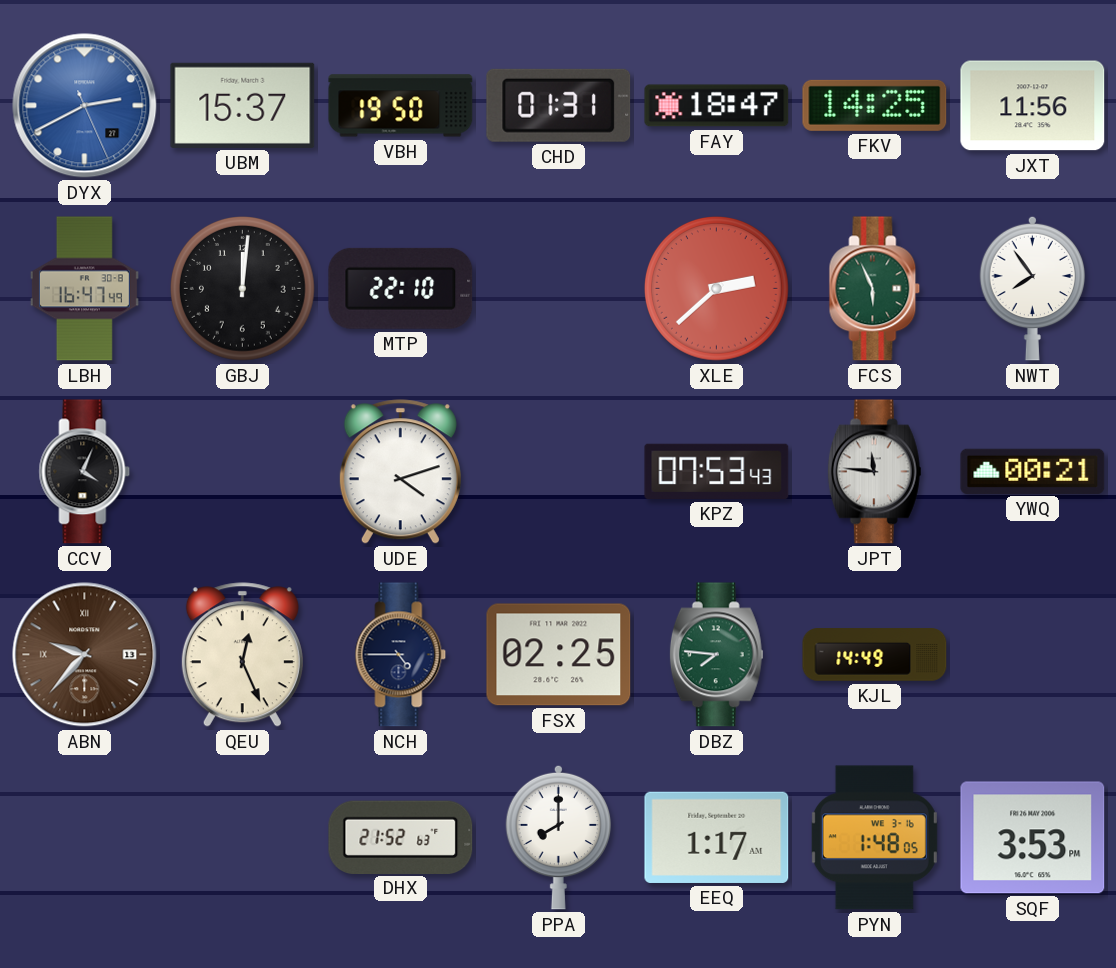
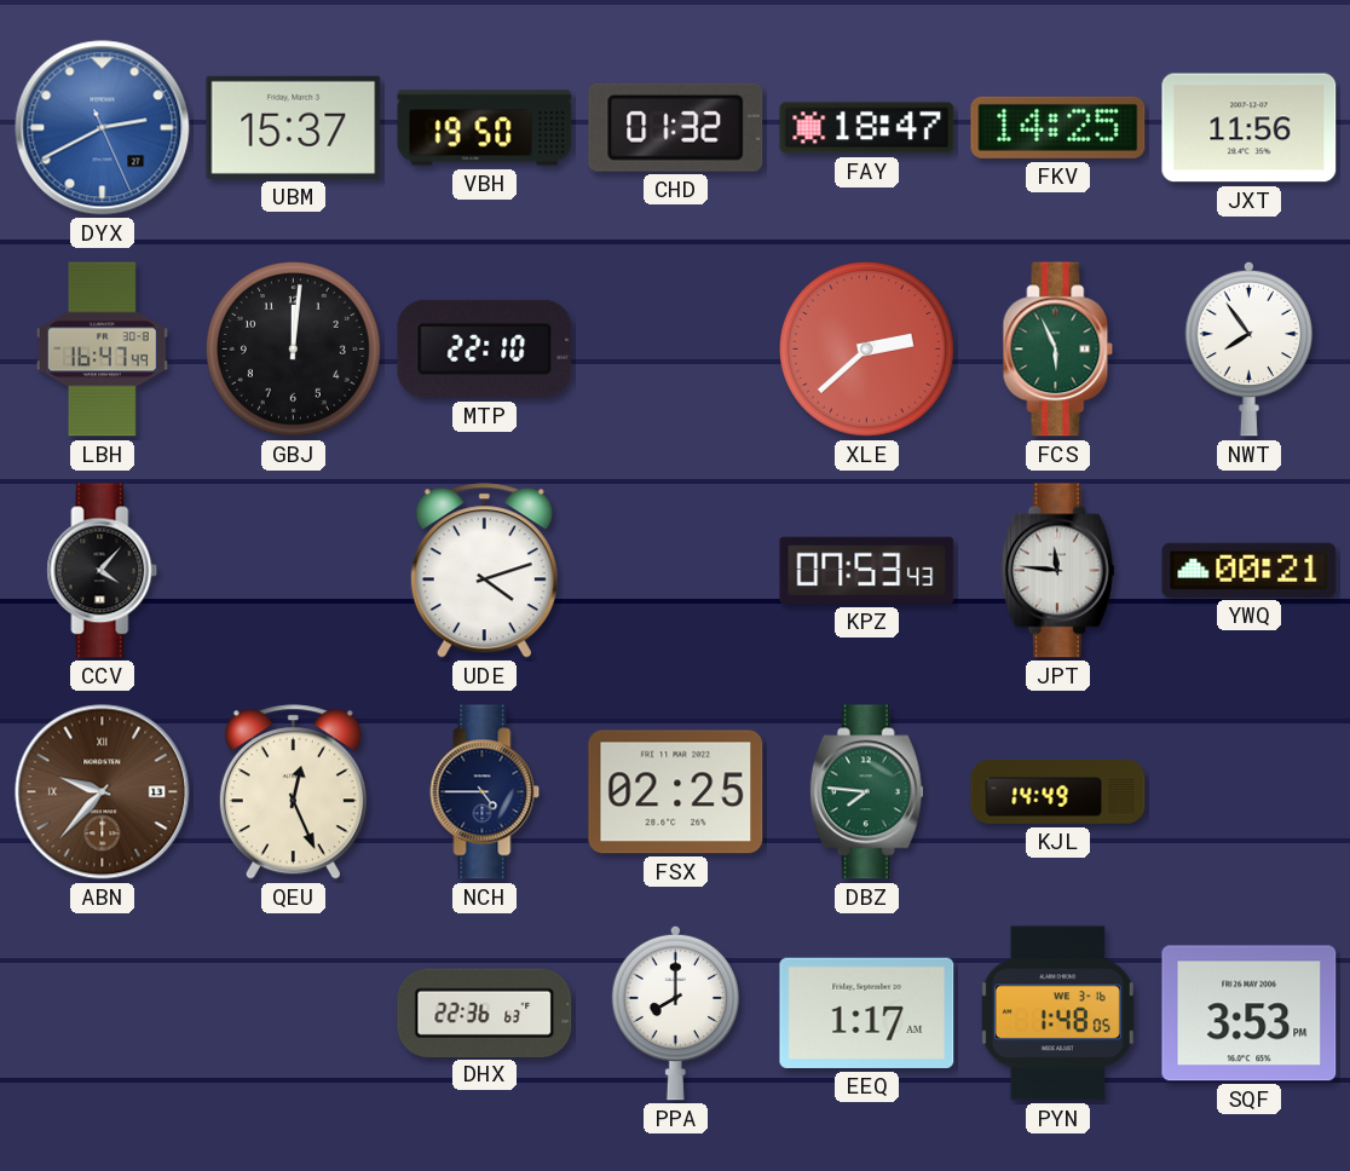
CHD: 01:31 -> 01:32
CCV: 4:04 -> 4:07
DHX: 21:52 -> 22:36
